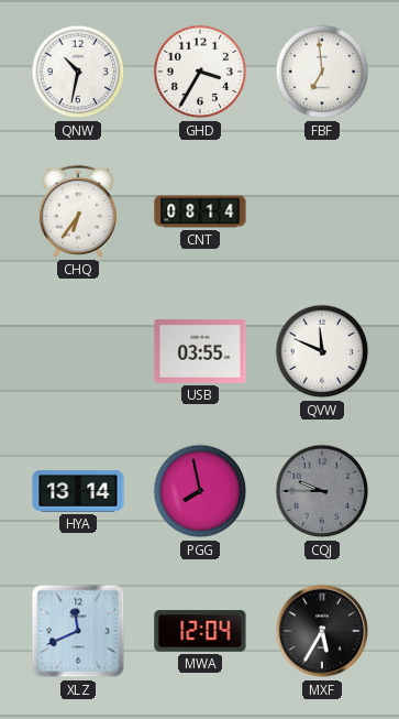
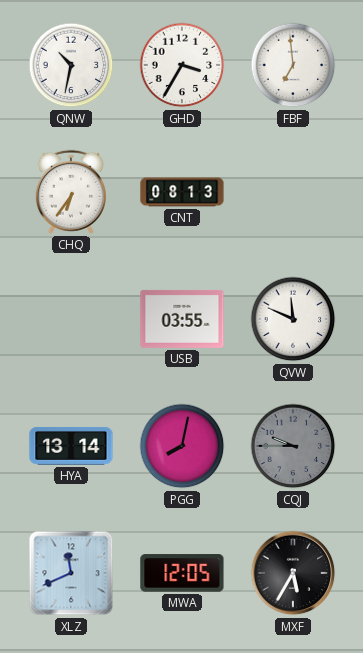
CNT: 08:14 -> 08:13
PGG: 7:58 -> 8:02
MWA: 12:04 -> 12:05
